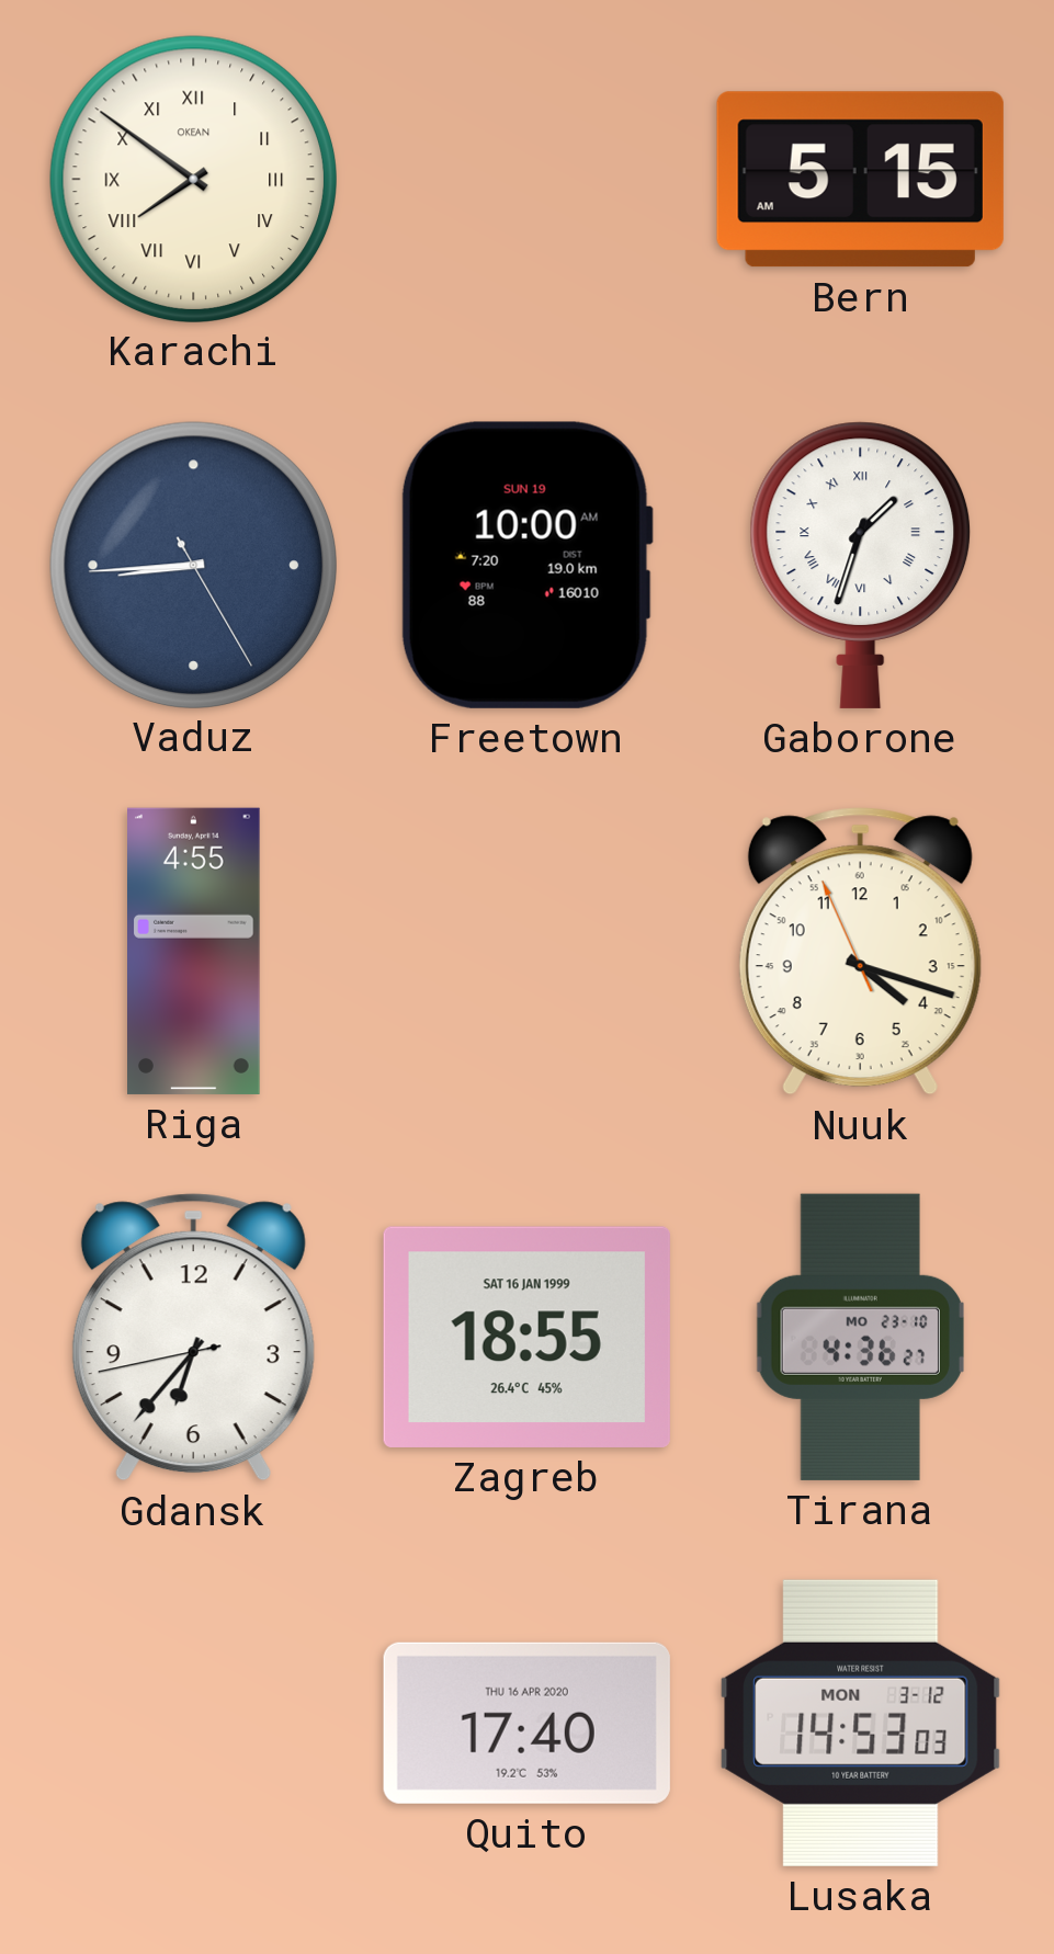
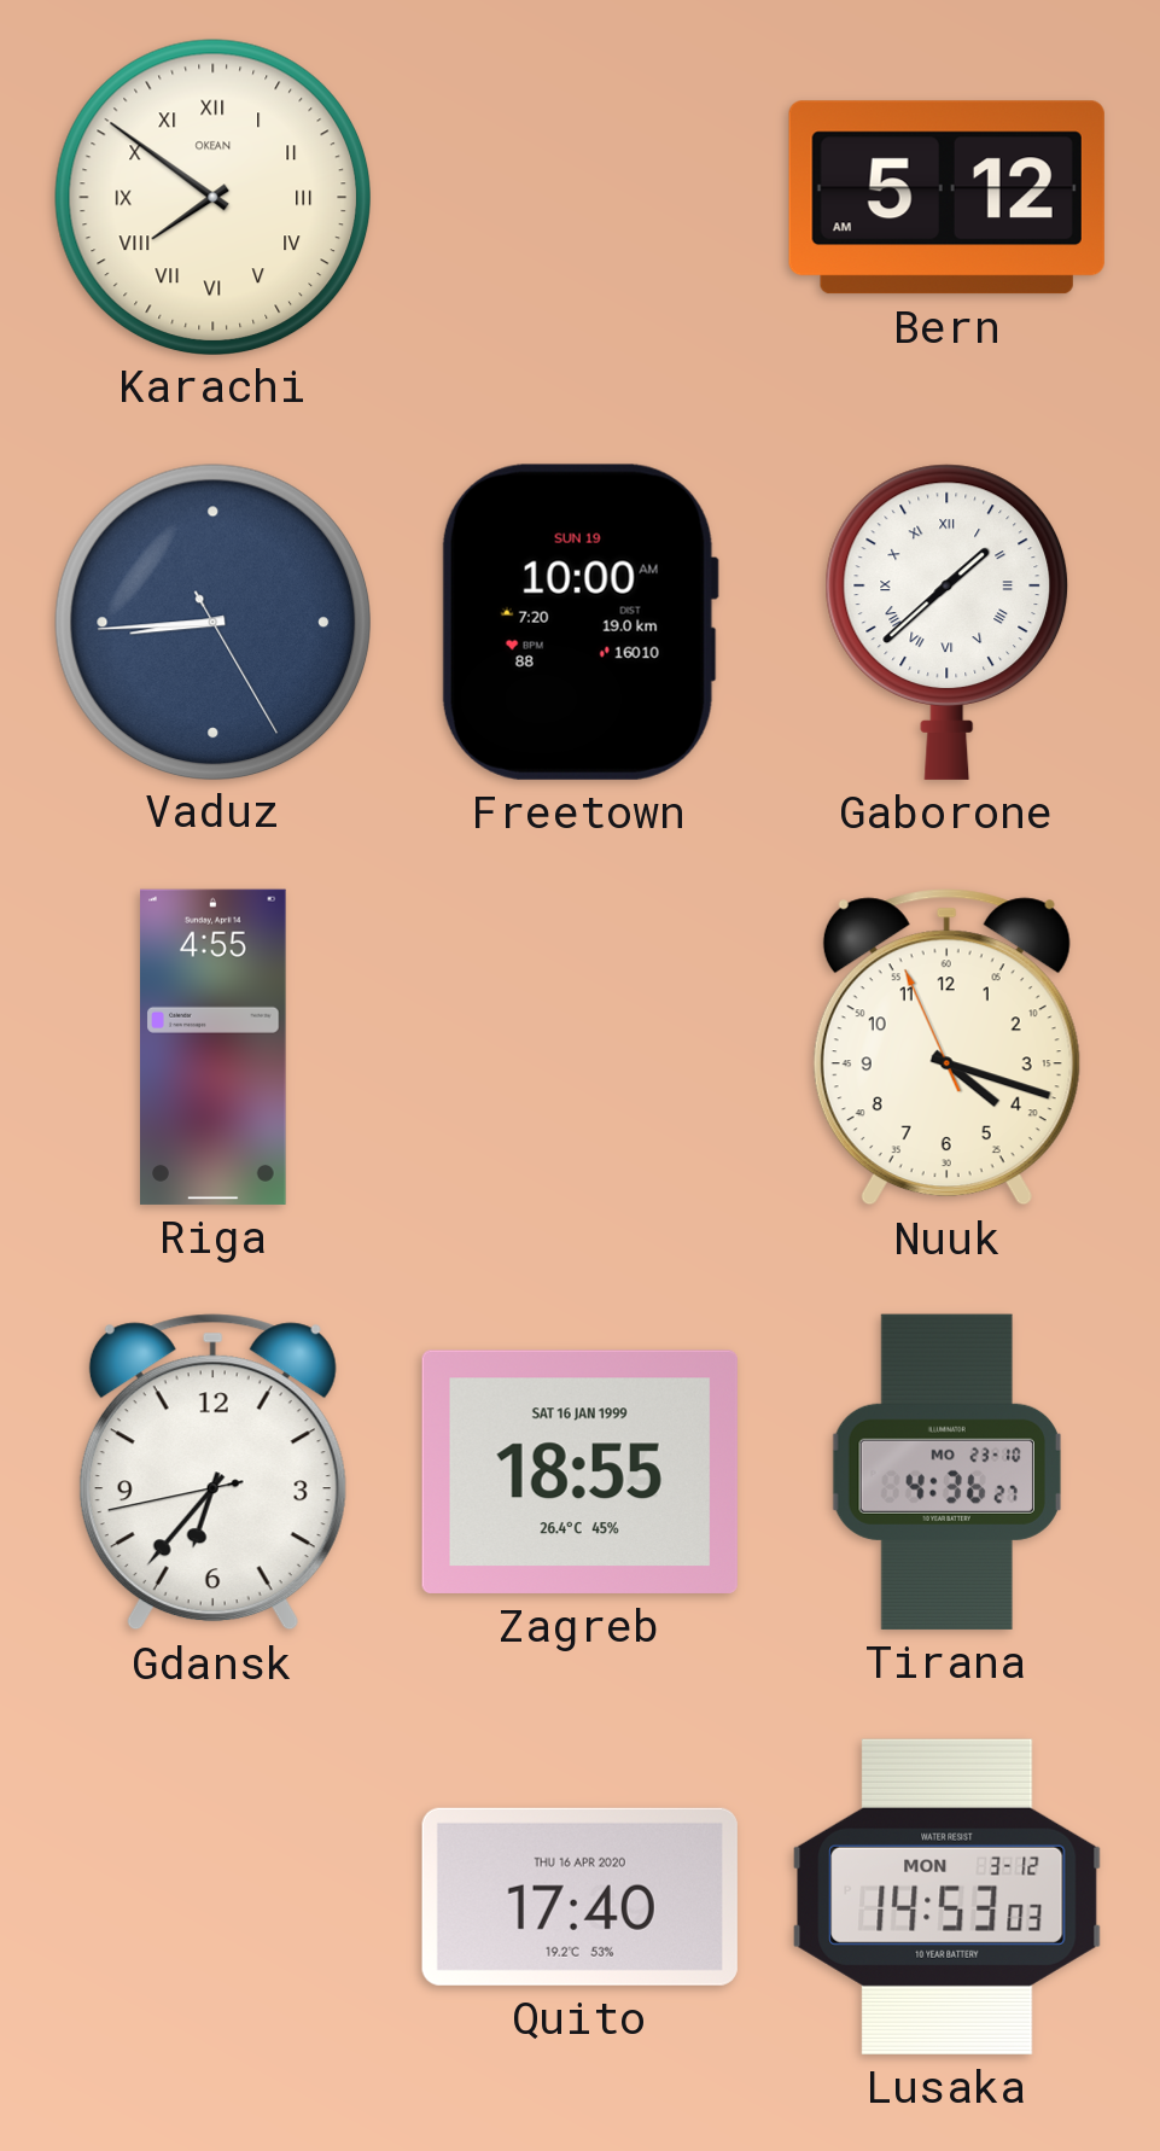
Bern: 5:15 -> 5:12
Gaborone: 1:33 -> 1:38
